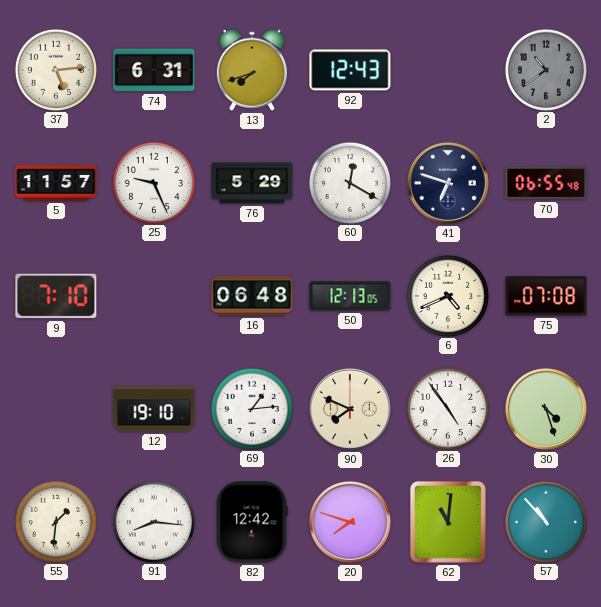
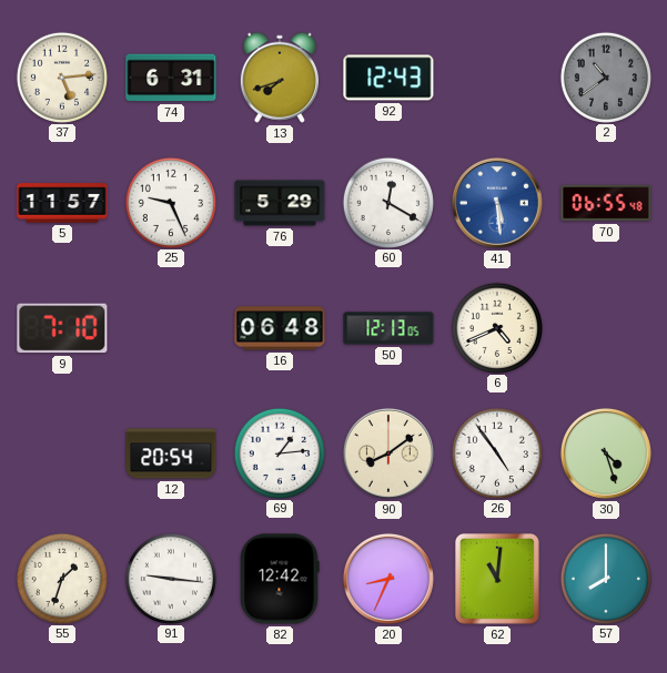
41: 6:48 -> 5:29
41 dial: navy -> blue
75: 07:08 -> none
12: 19:10 -> 20:54
90: 7:49 -> 8:09
55: 1:31 -> 1:33
91: 8:16 -> 9:16
20: 7:48 -> 8:34
57: 10:53 -> 8:00
